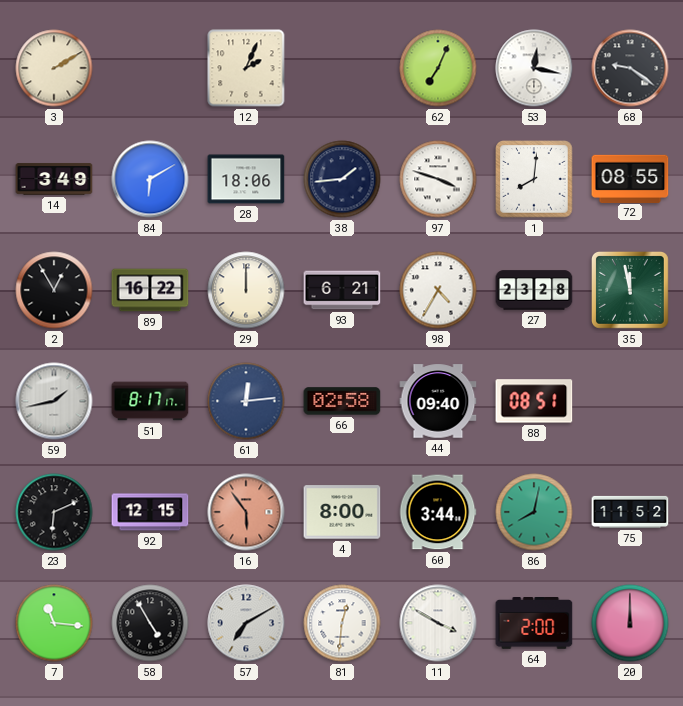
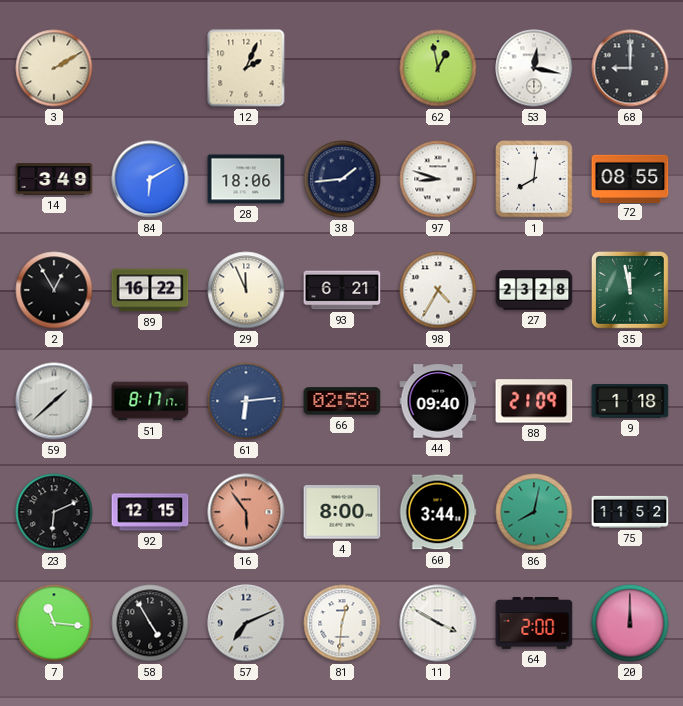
62: 7:04 -> 12:58
68: 9:21 -> 9:00
97: 3:48 -> 8:48
29: 12:00 -> 11:56
59: 1:43 -> 1:38
61: 12:14 -> 6:14
88: 08:51 -> 21:09
9: none -> 1:18
57: 7:10 -> 7:11
